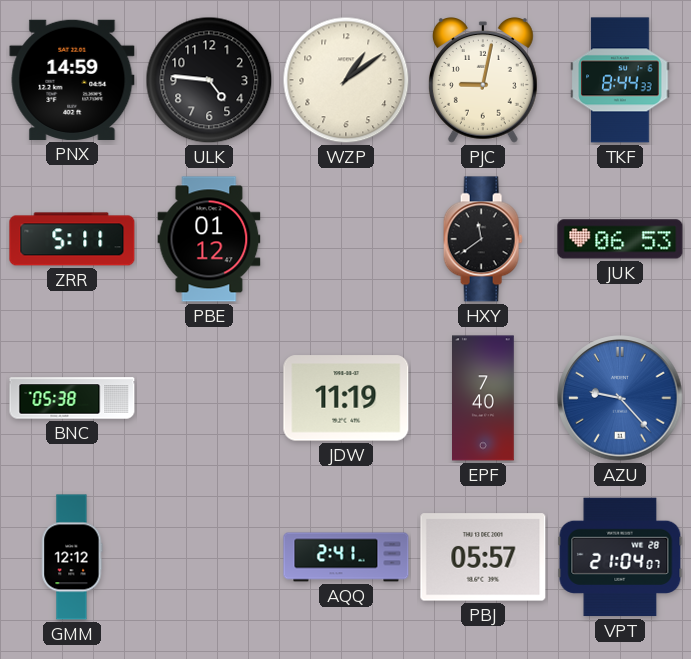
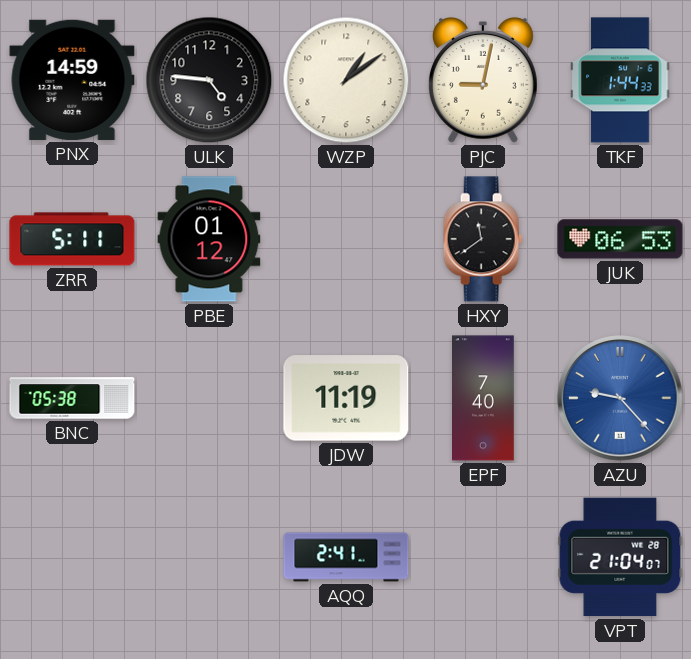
TKF: 8:44 -> 1:44
GMM: 12:12 -> none
PBJ: 05:57 -> none
